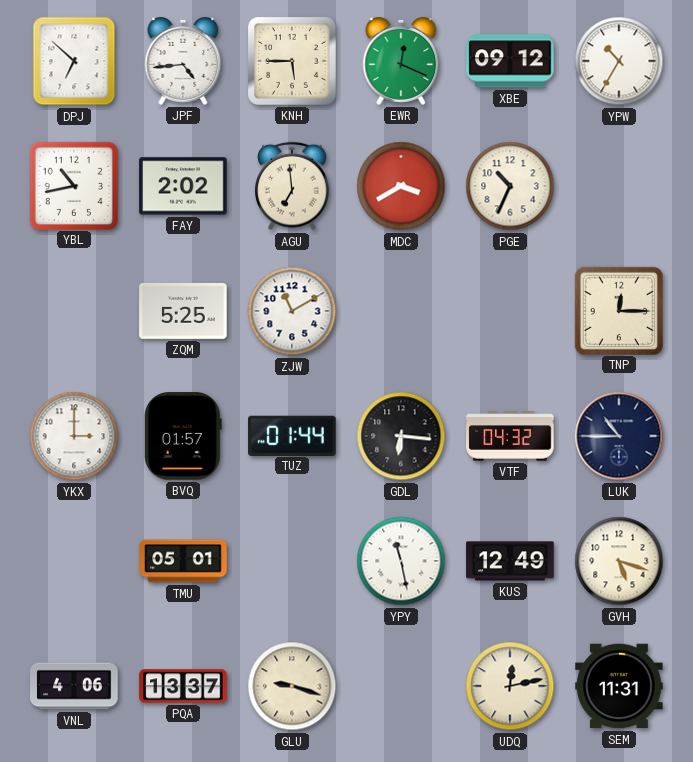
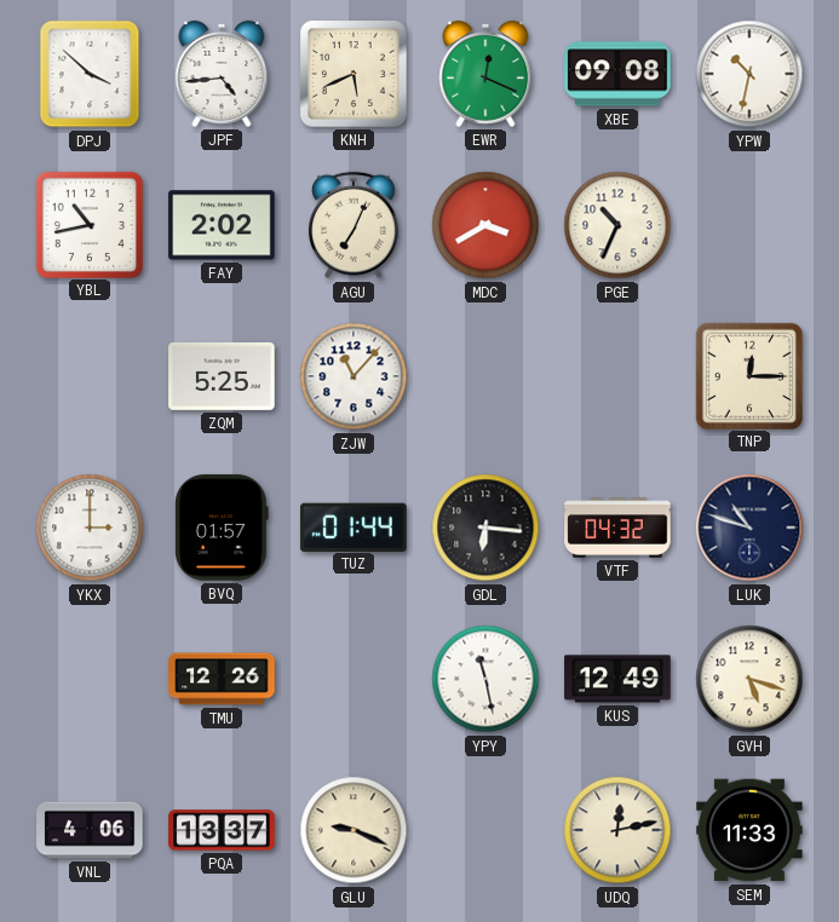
DPJ: 6:52 -> 3:52
KNH: 5:45 -> 5:41
XBE: 09:12 -> 09:08
YPW: 10:35 -> 10:32
AGU: 6:59 -> 7:04
ZJW: 11:10 -> 11:07
LUK: 10:45 -> 10:48
TMU: 05:01 -> 12:26
GLU: 9:18 -> 9:19
SEM: 11:31 -> 11:33
